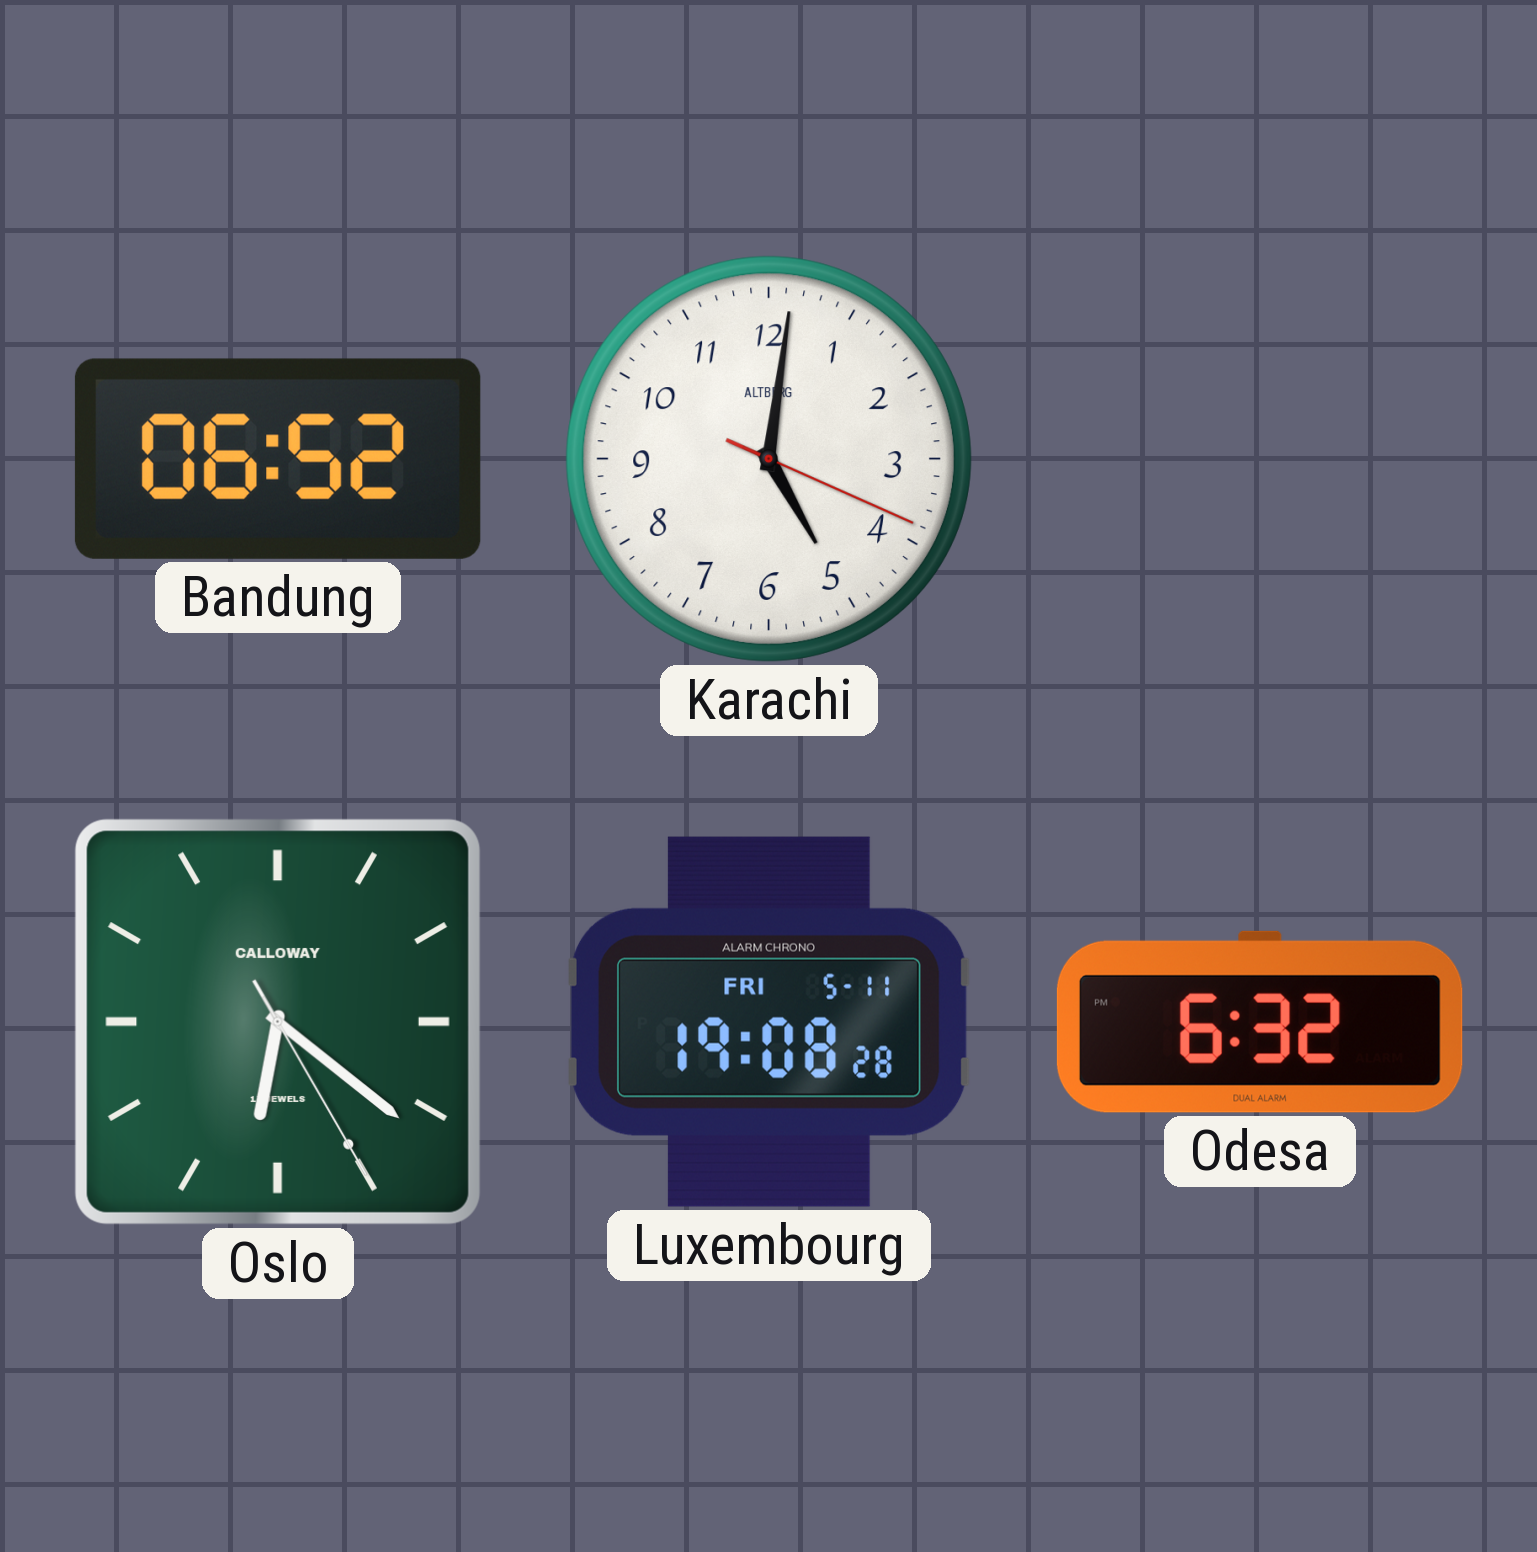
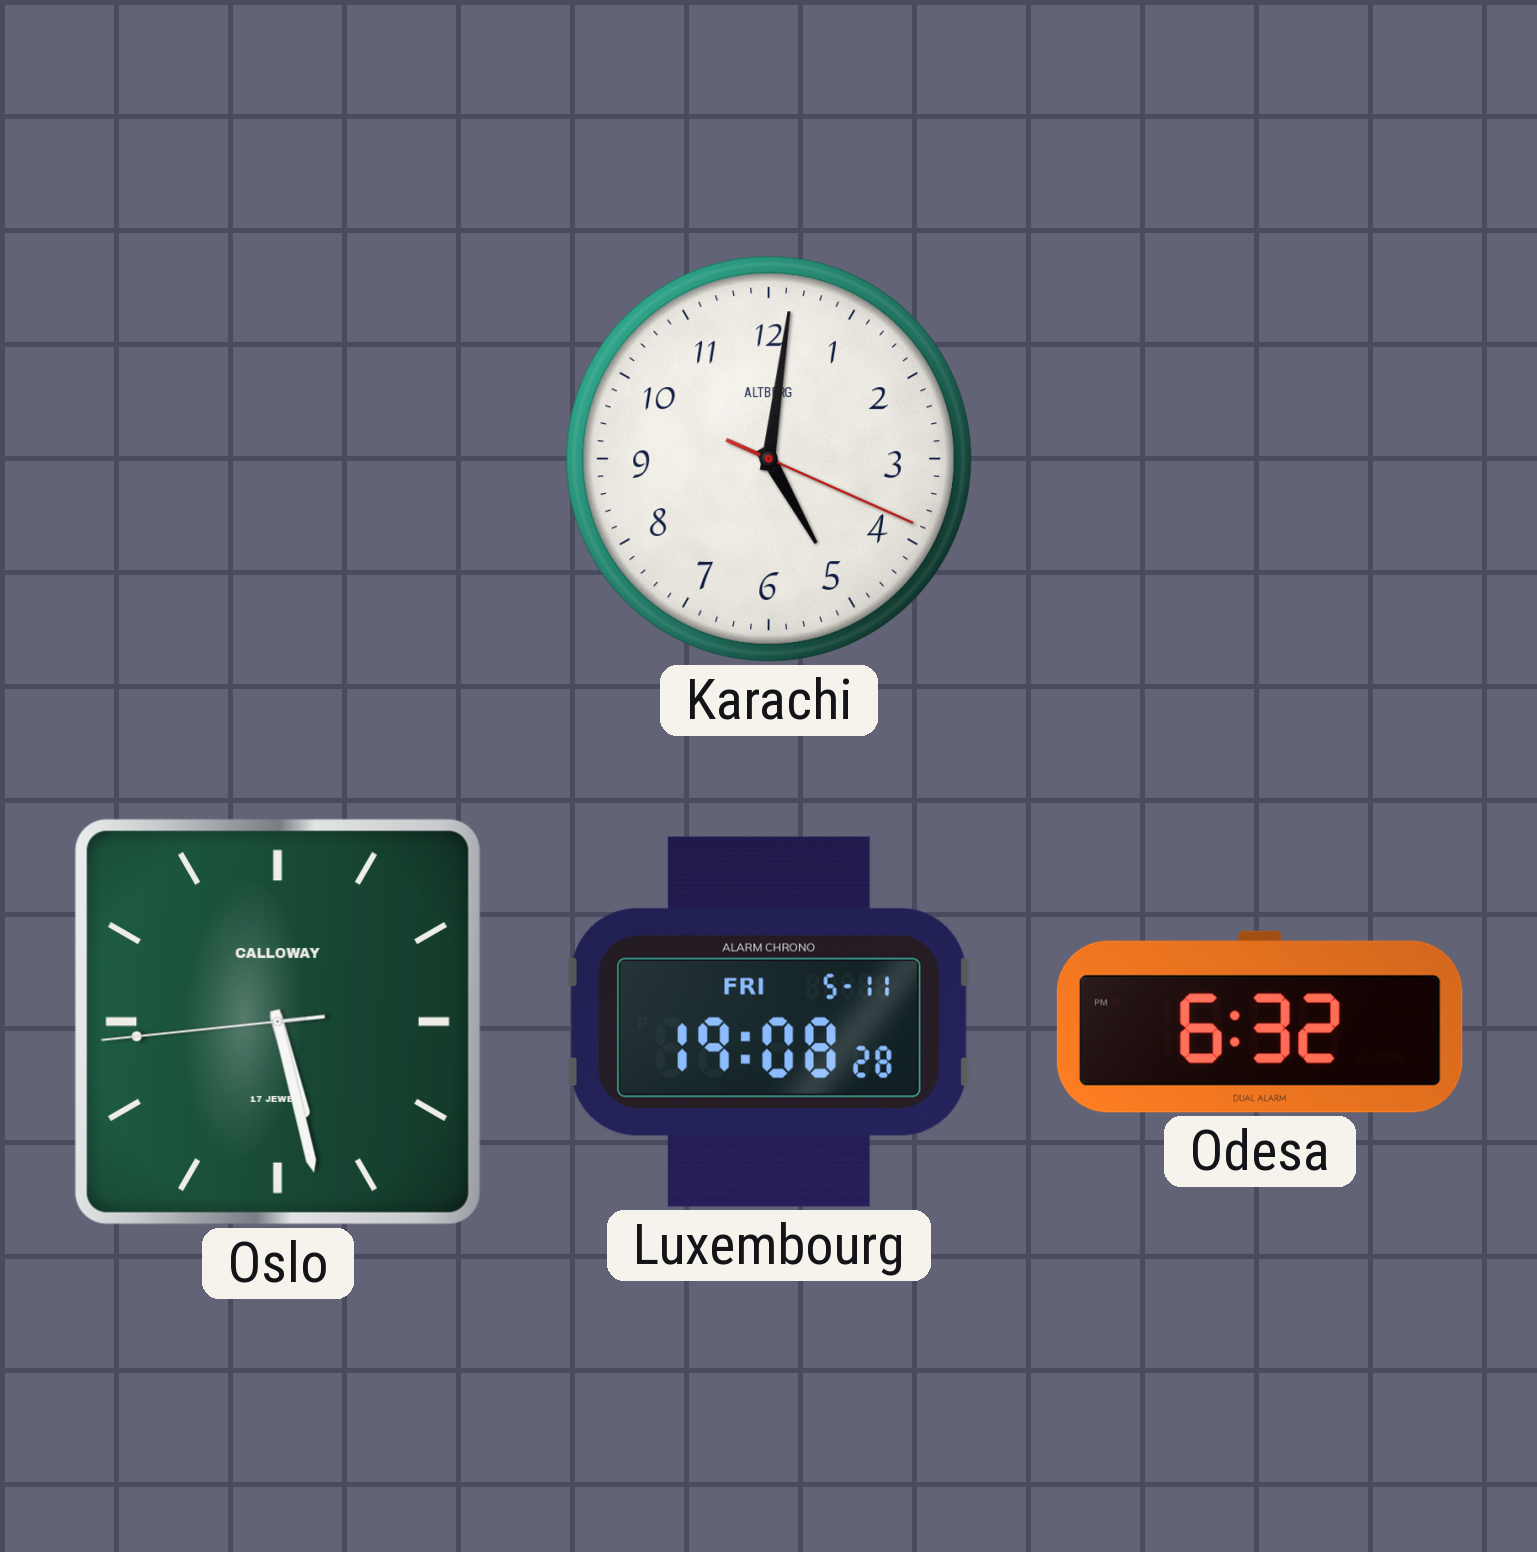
Bandung: 06:52 -> none
Oslo: 6:21 -> 5:27
